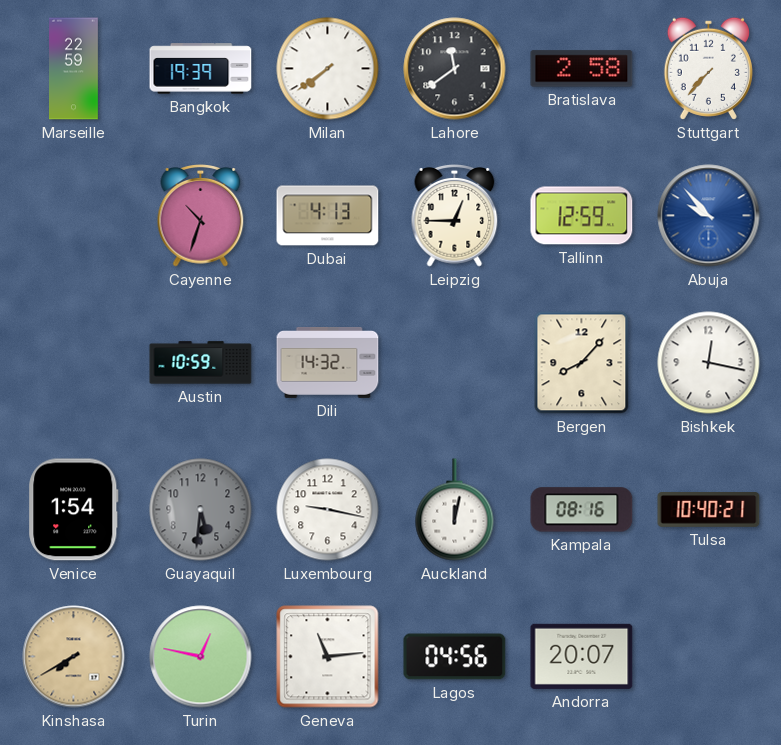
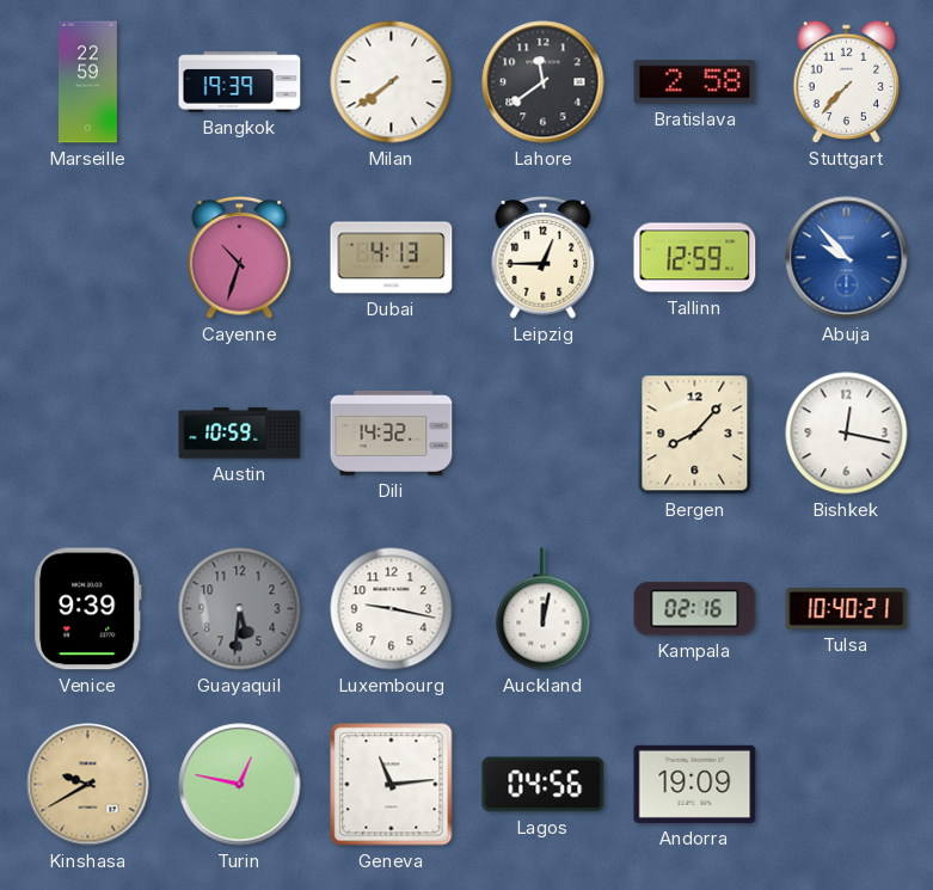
Venice: 1:54 -> 9:39
Kampala: 08:16 -> 02:16
Kinshasa: 7:40 -> 9:40
Andorra: 20:07 -> 19:09
